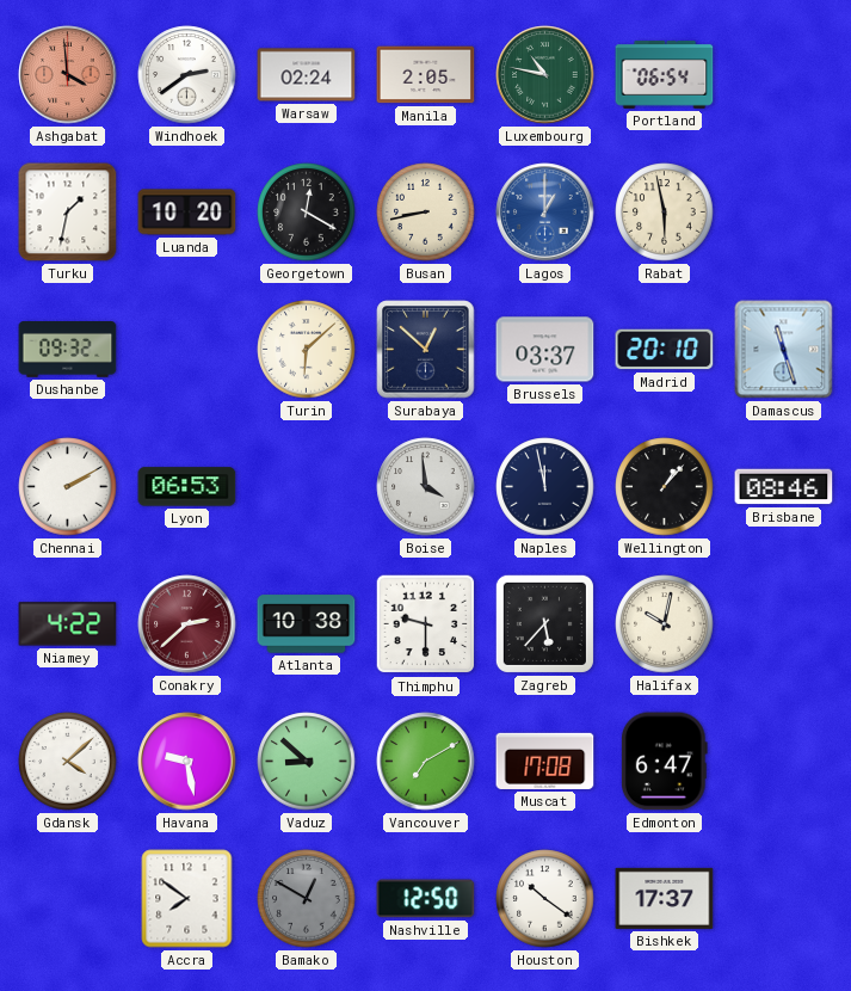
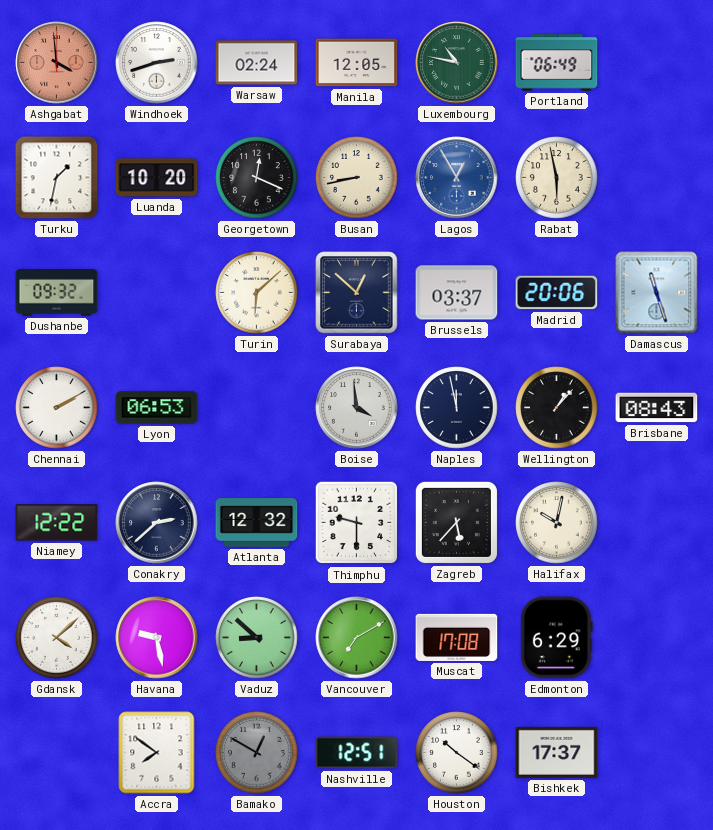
Windhoek: 2:39 -> 2:42
Manila: 2:05 -> 12:05
Portland: 06:54 -> 06:49
Georgetown: 12:20 -> 12:19
Lagos: 1:00 -> 12:55
Madrid: 20:10 -> 20:06
Brisbane: 08:46 -> 08:43
Niamey: 4:22 -> 12:22
Conakry dial: burgundy -> navy
Atlanta: 10:38 -> 12:32
Edmonton: 6:47 -> 6:29
Nashville: 12:50 -> 12:51
